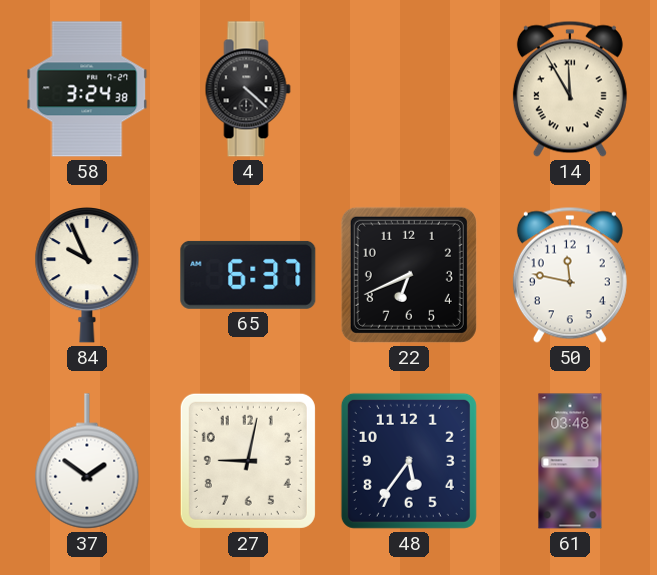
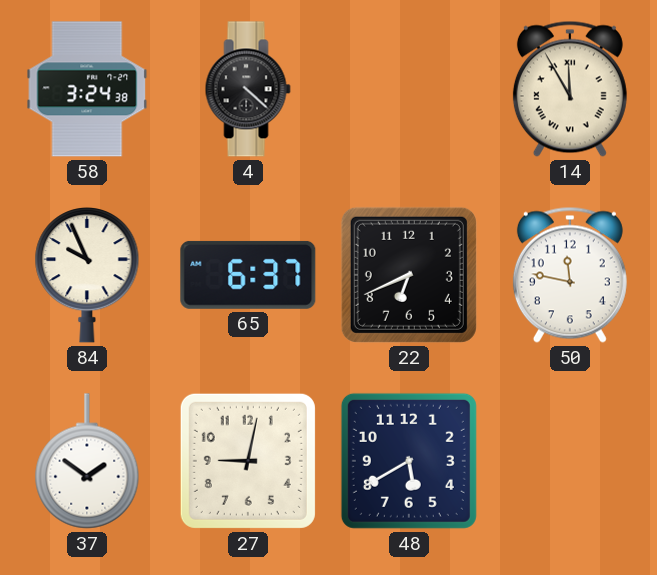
48: 5:36 -> 5:40
61: 03:48 -> none
